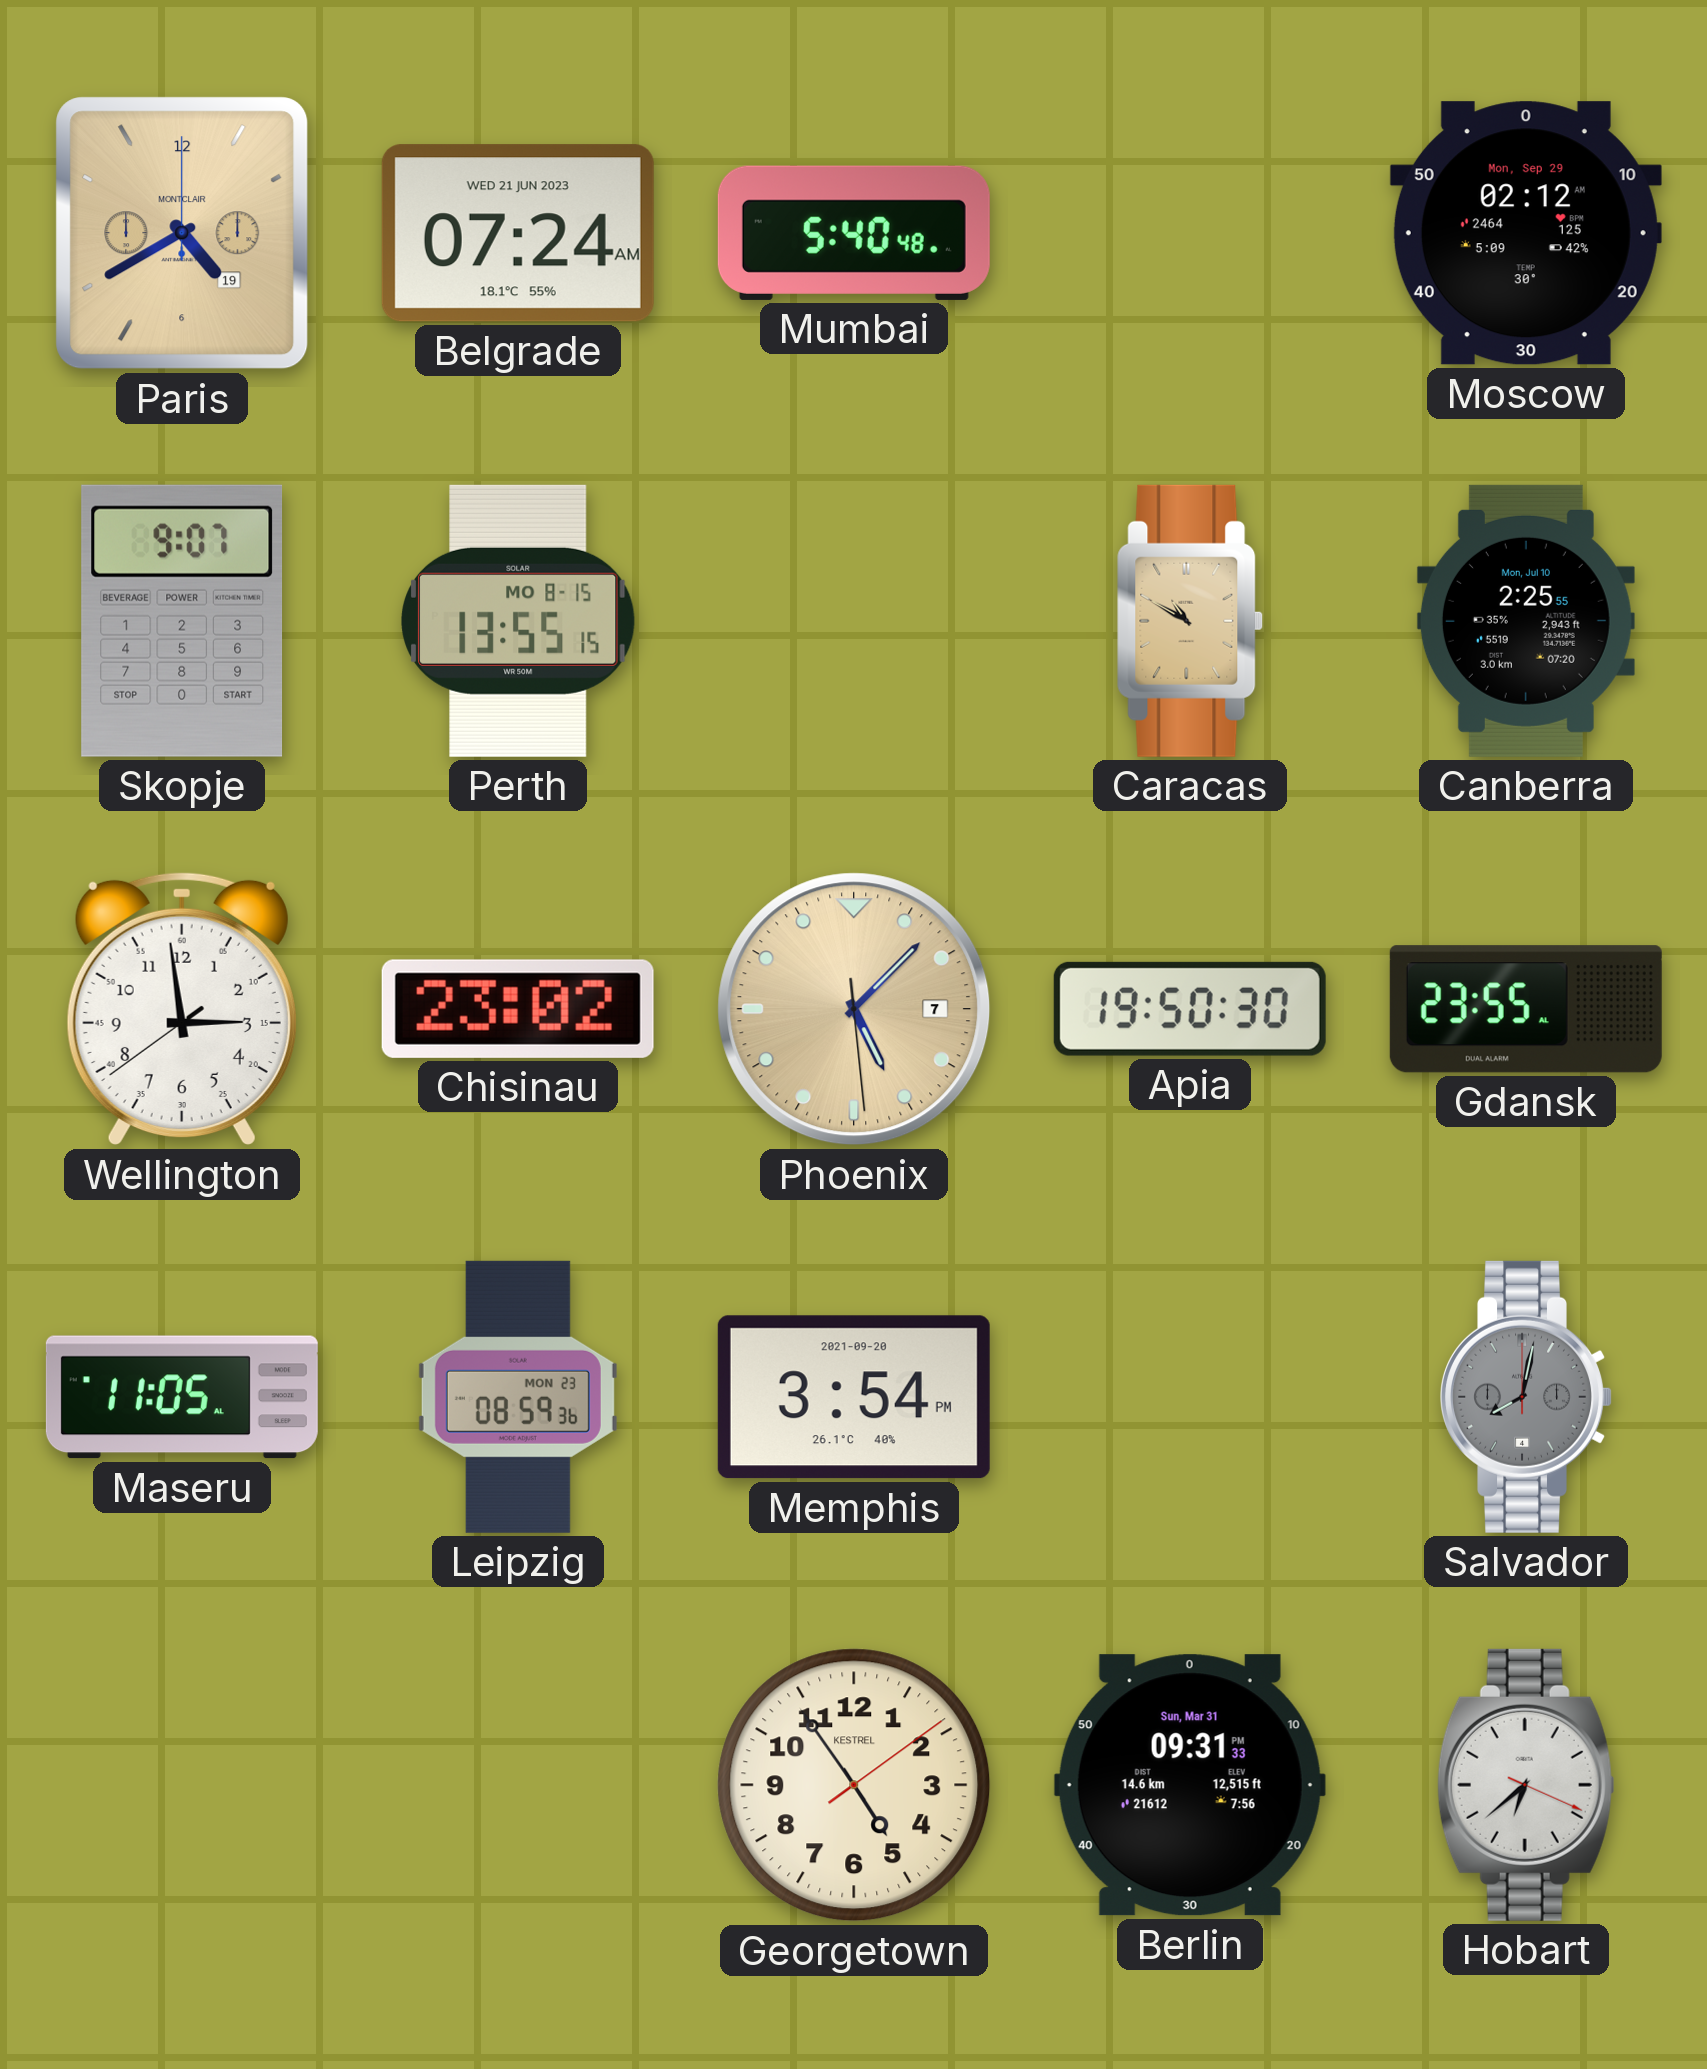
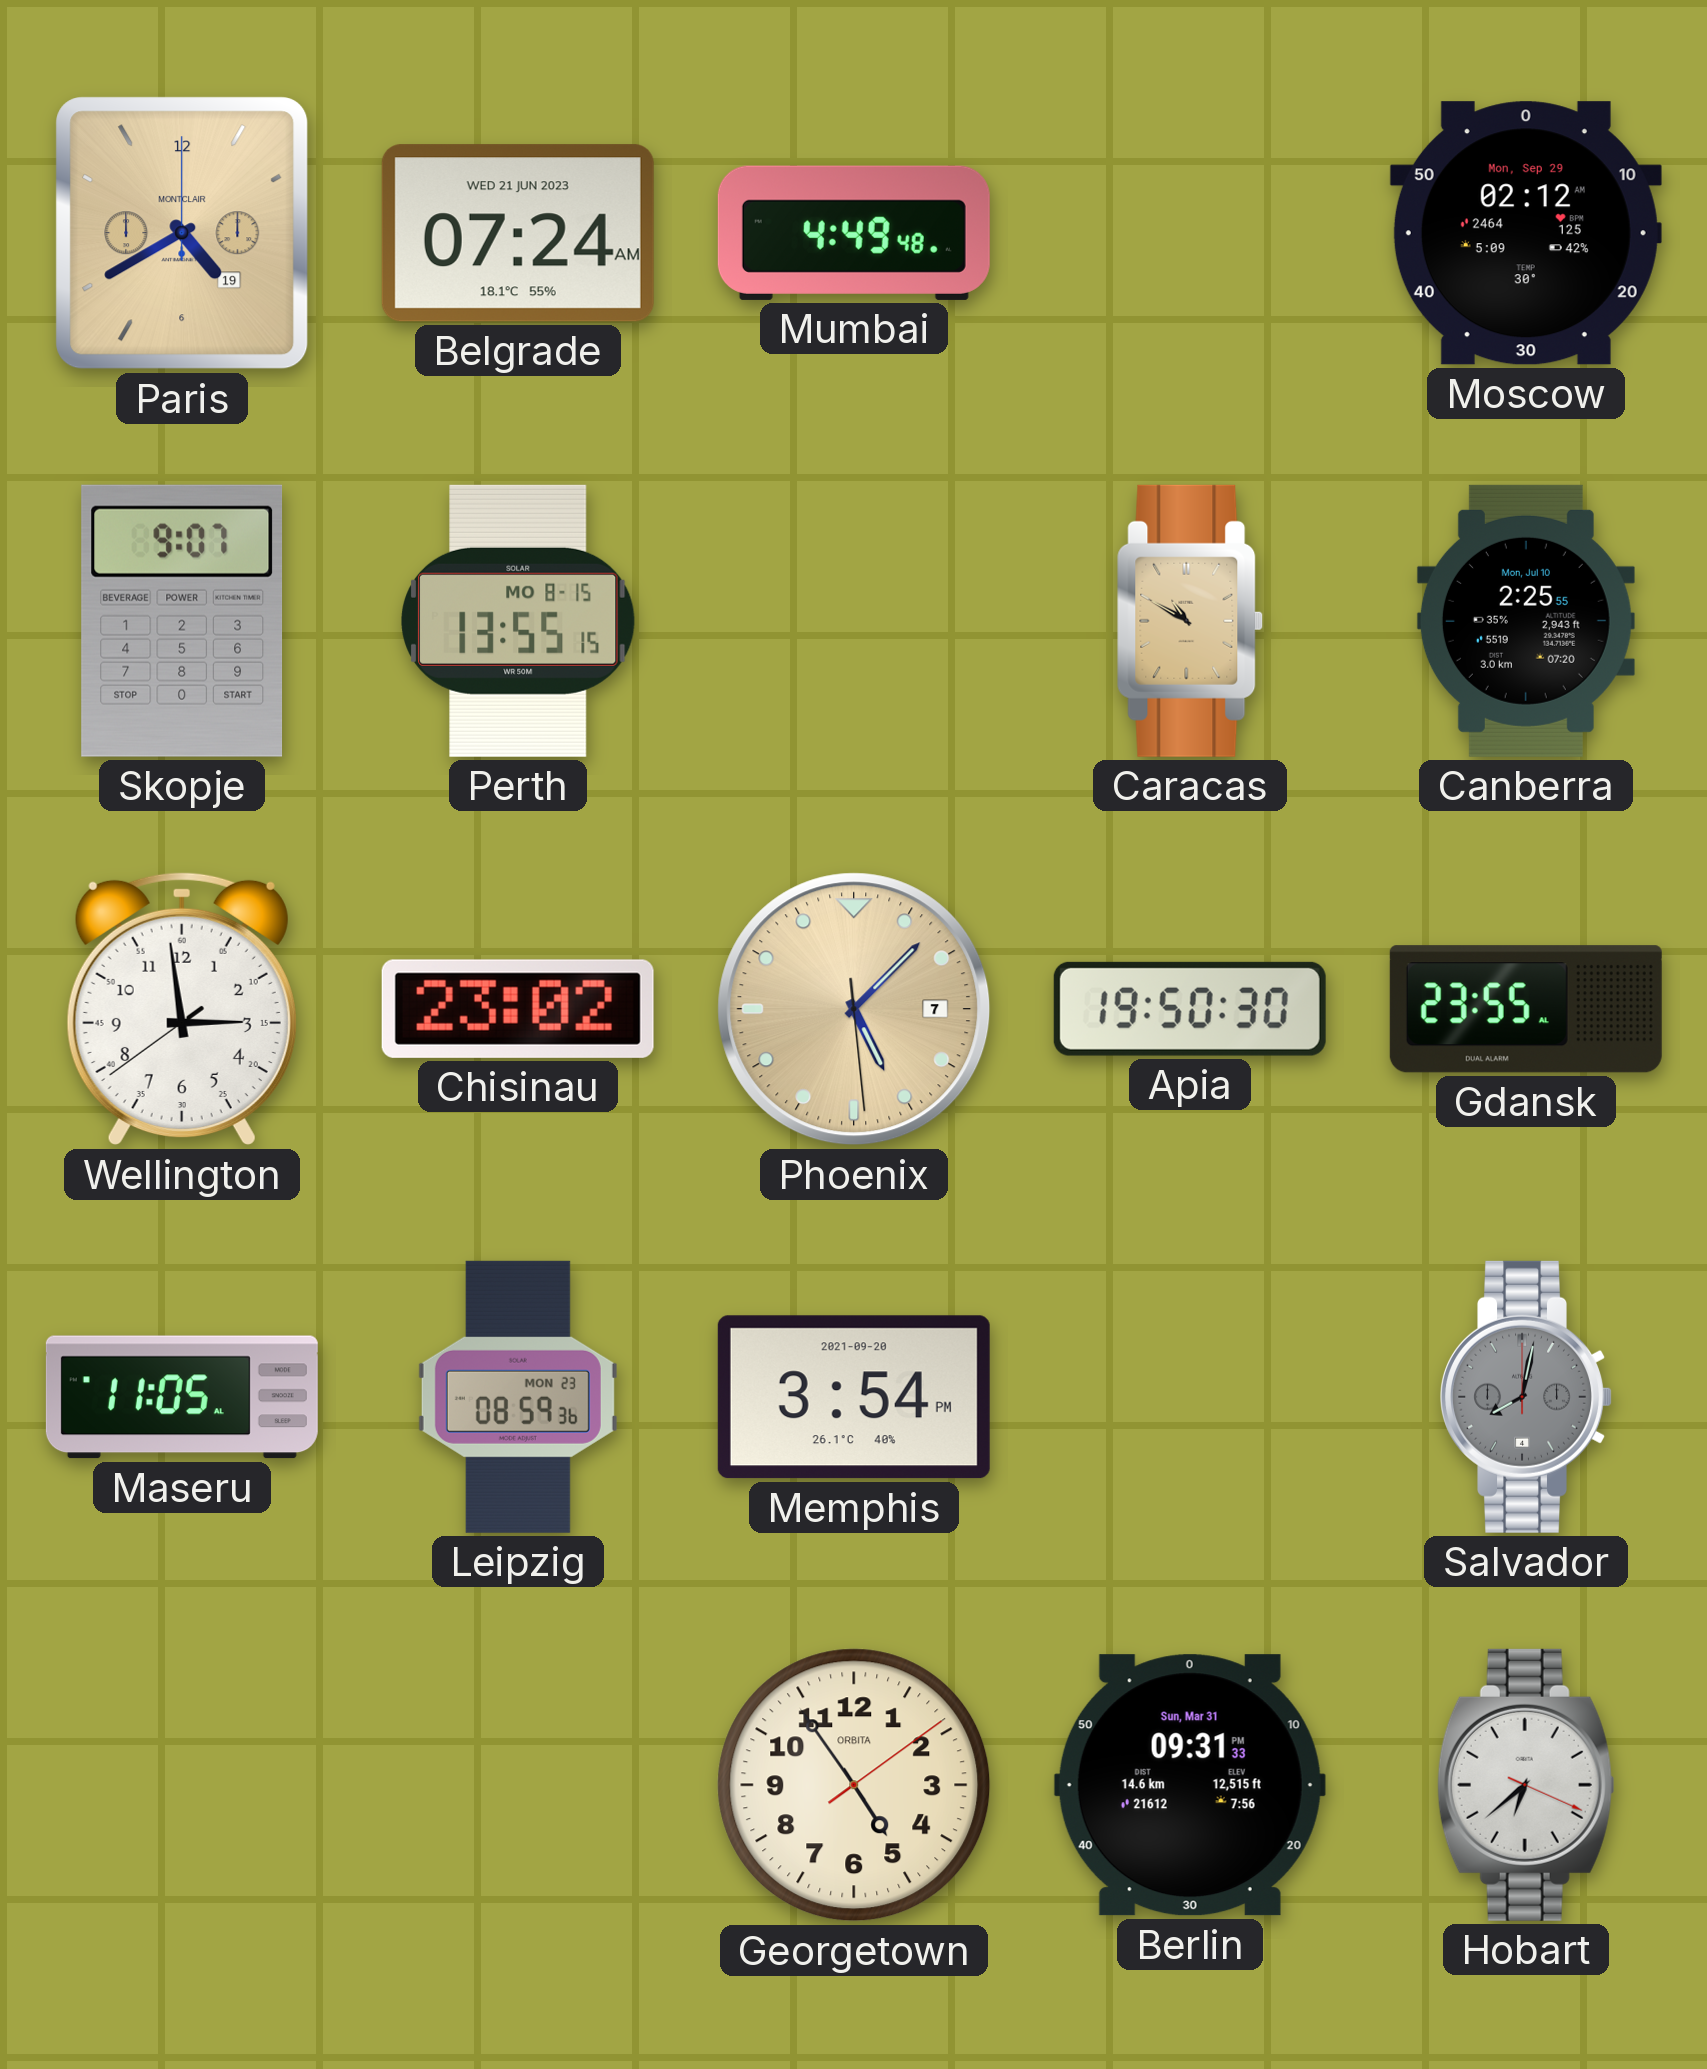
Mumbai: 5:40 -> 4:49
Georgetown brand: KESTREL -> ORBITA
